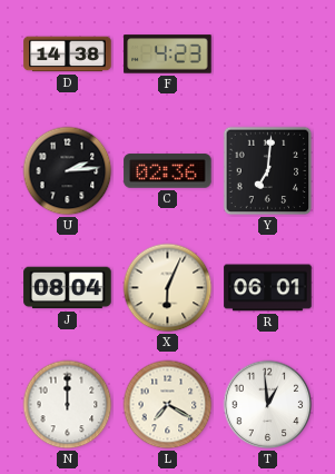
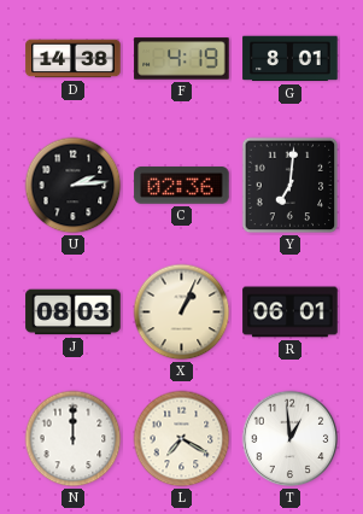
F: 4:23 -> 4:19
G: none -> 8:01
J: 08:04 -> 08:03
X: 6:04 -> 1:04
